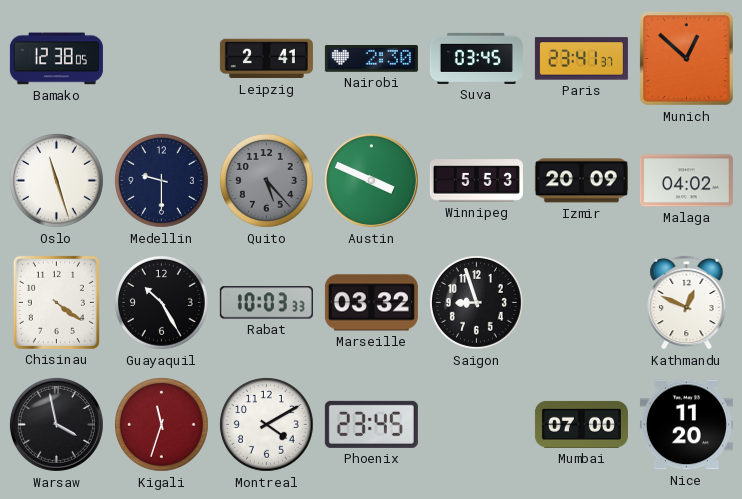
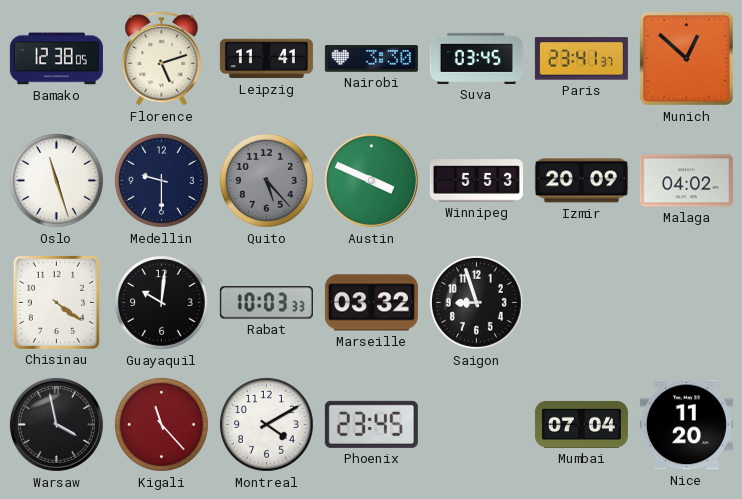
Florence: none -> 5:12
Leipzig: 2:41 -> 11:41
Nairobi: 2:30 -> 3:30
Guayaquil: 10:25 -> 10:01
Kathmandu: 12:49 -> none
Kigali: 11:33 -> 11:23
Mumbai: 07:00 -> 07:04
